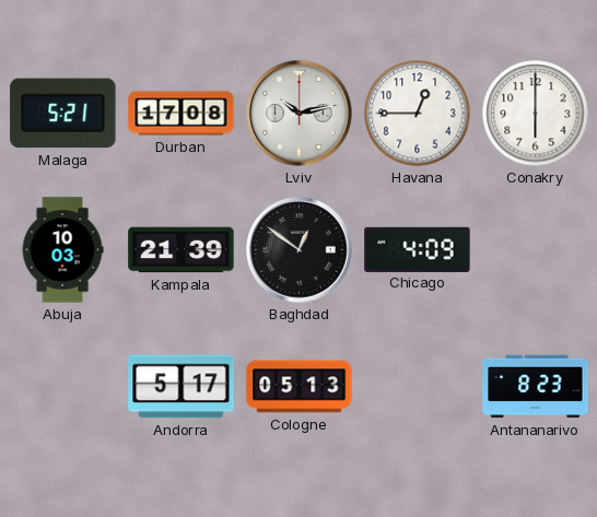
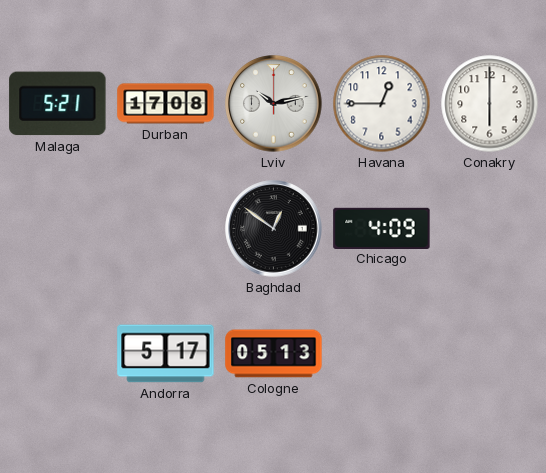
Abuja: 10:03 -> none
Kampala: 21:39 -> none
Antananarivo: 8:23 -> none
